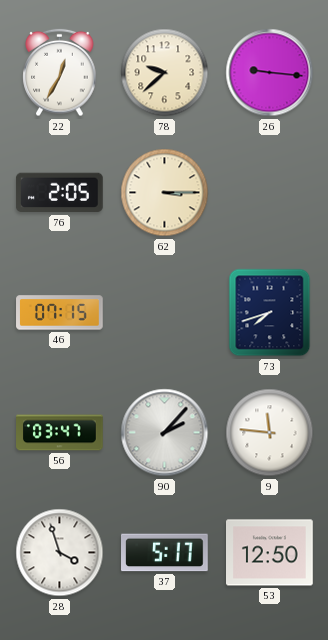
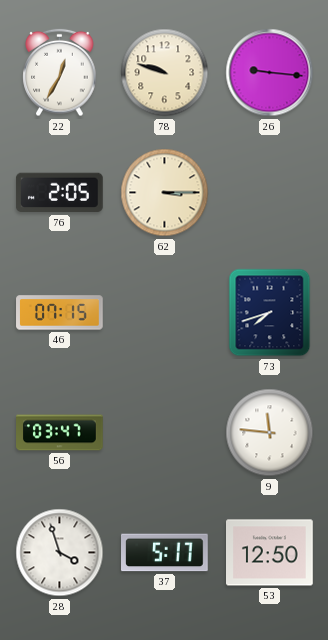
78: 9:38 -> 9:48
90: 2:07 -> none
